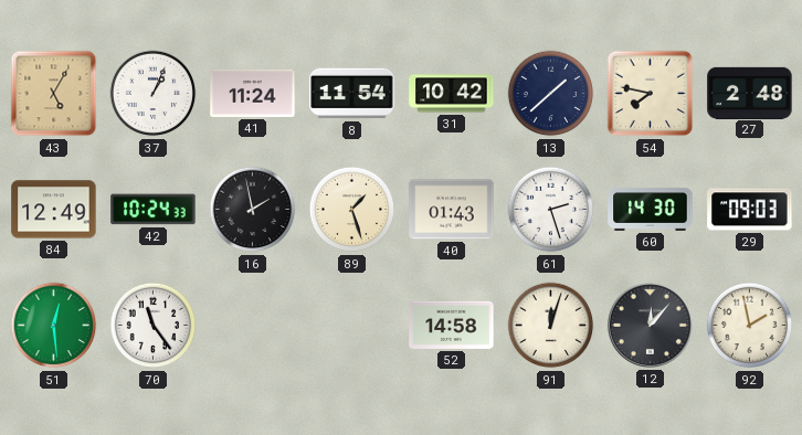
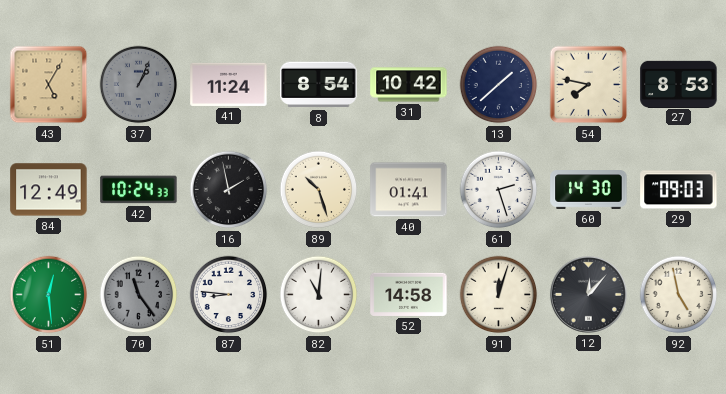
37 dial: white -> grey
8: 11:54 -> 8:54
27: 2:48 -> 8:53
89: 1:27 -> 10:27
40: 01:43 -> 01:41
70 dial: white -> grey
87: none -> 8:46
82: none -> 11:01
92: 1:58 -> 4:58
